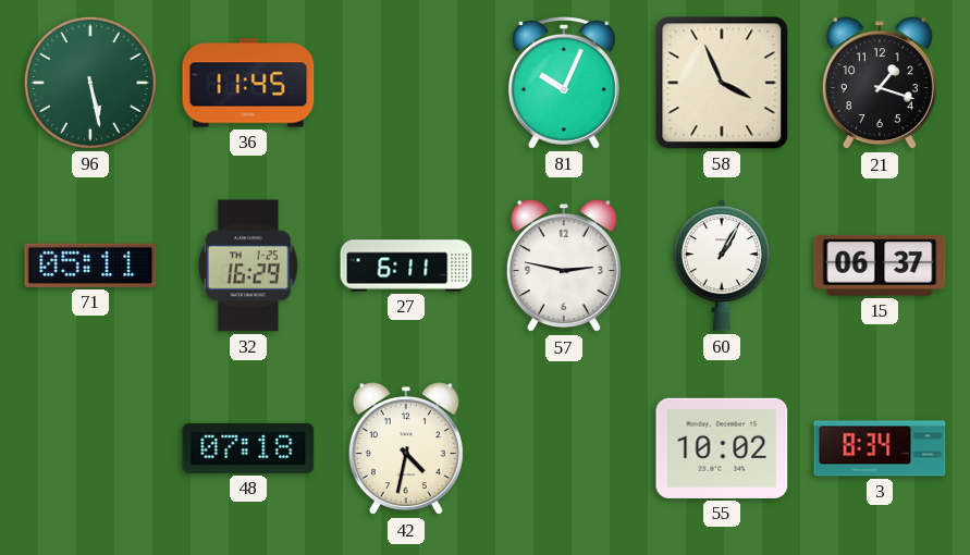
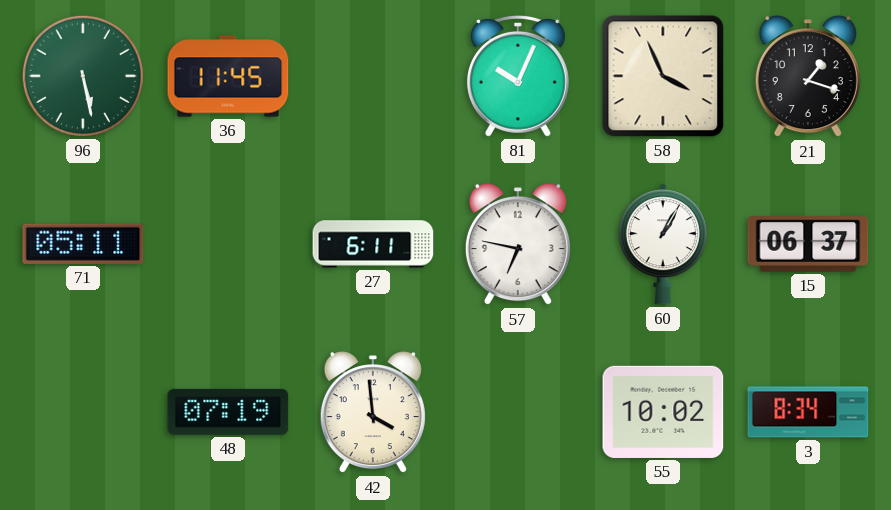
32: 16:29 -> none
57: 2:47 -> 6:47
48: 07:18 -> 07:19
42: 4:32 -> 3:59
